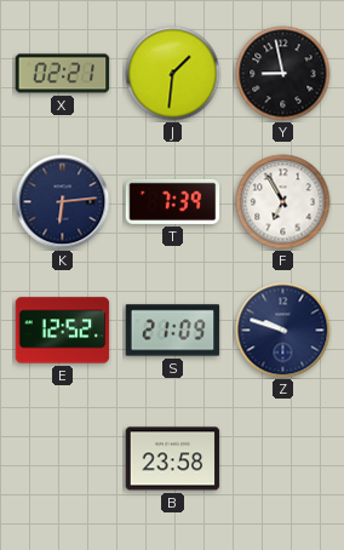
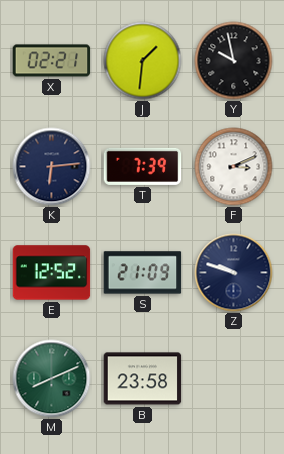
Y: 8:58 -> 9:58
F: 6:55 -> 3:11
M: none -> 8:11
